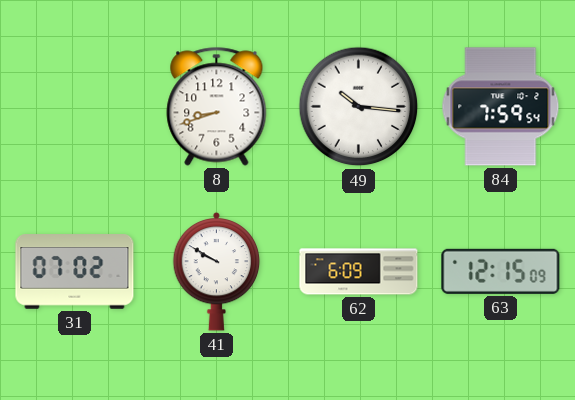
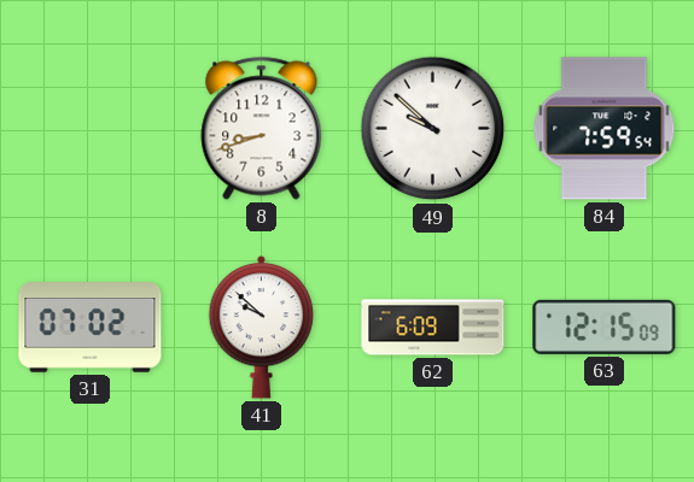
49: 10:16 -> 9:52
41: 9:50 -> 9:52
